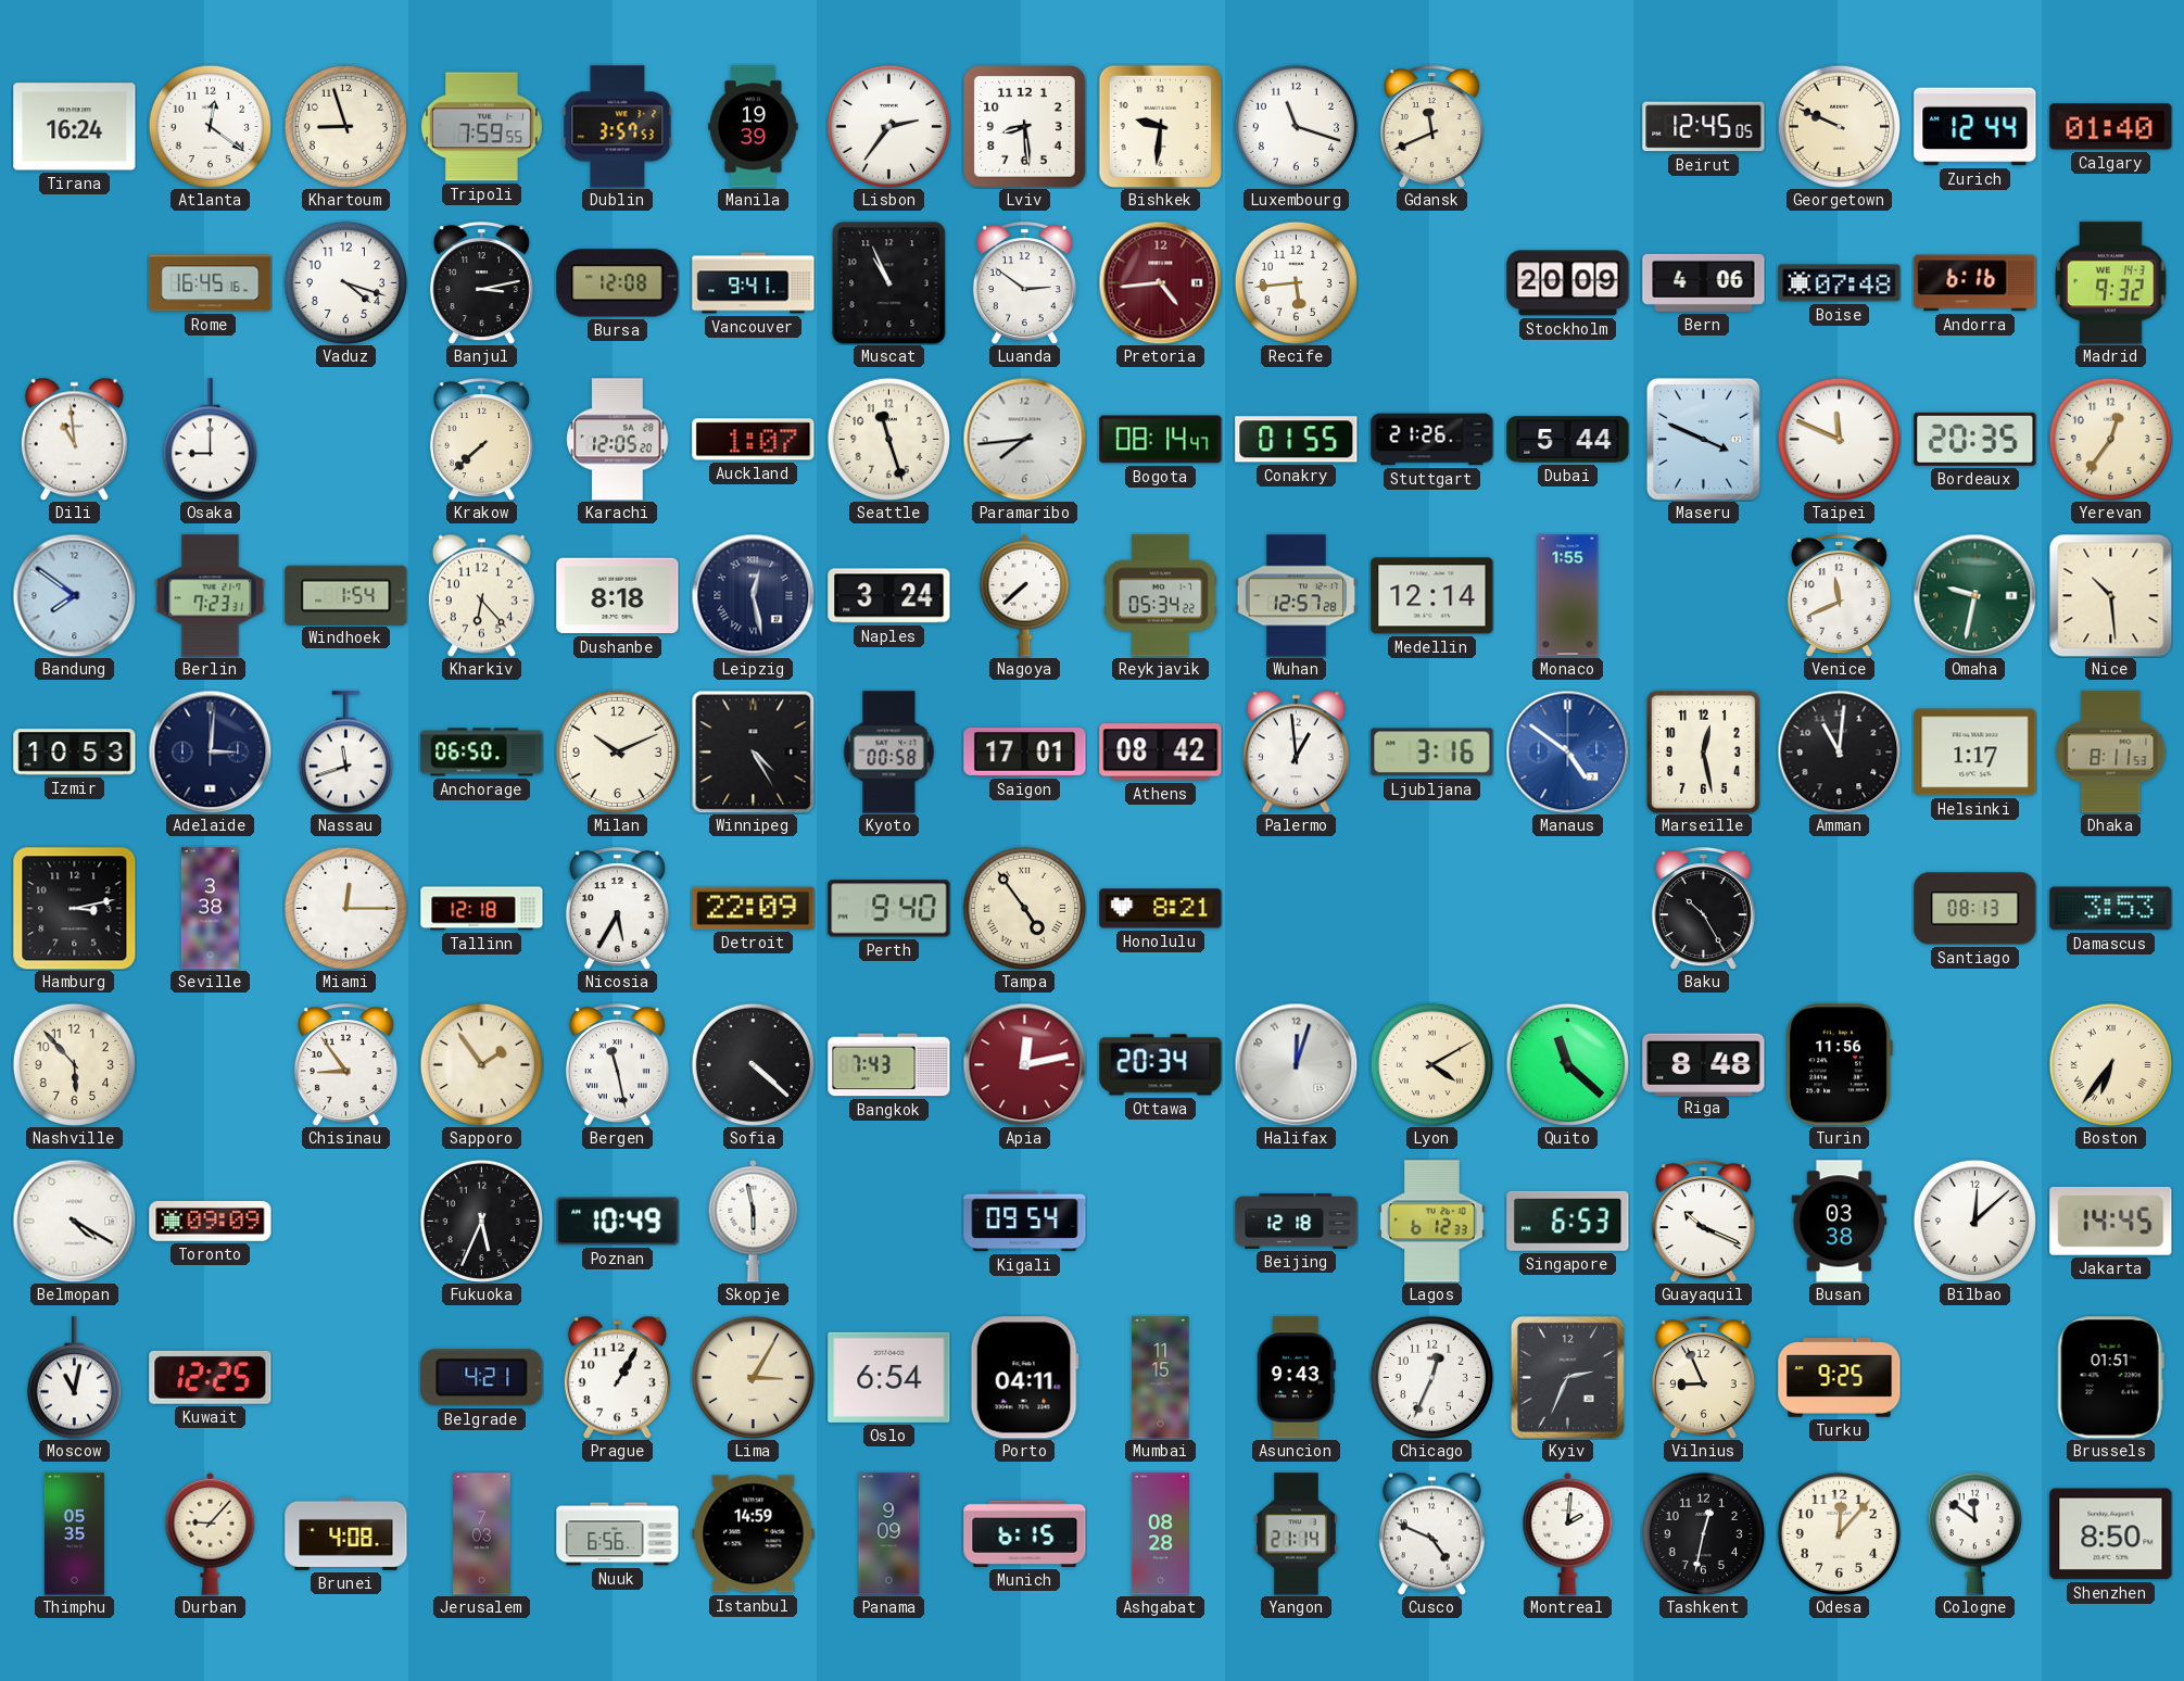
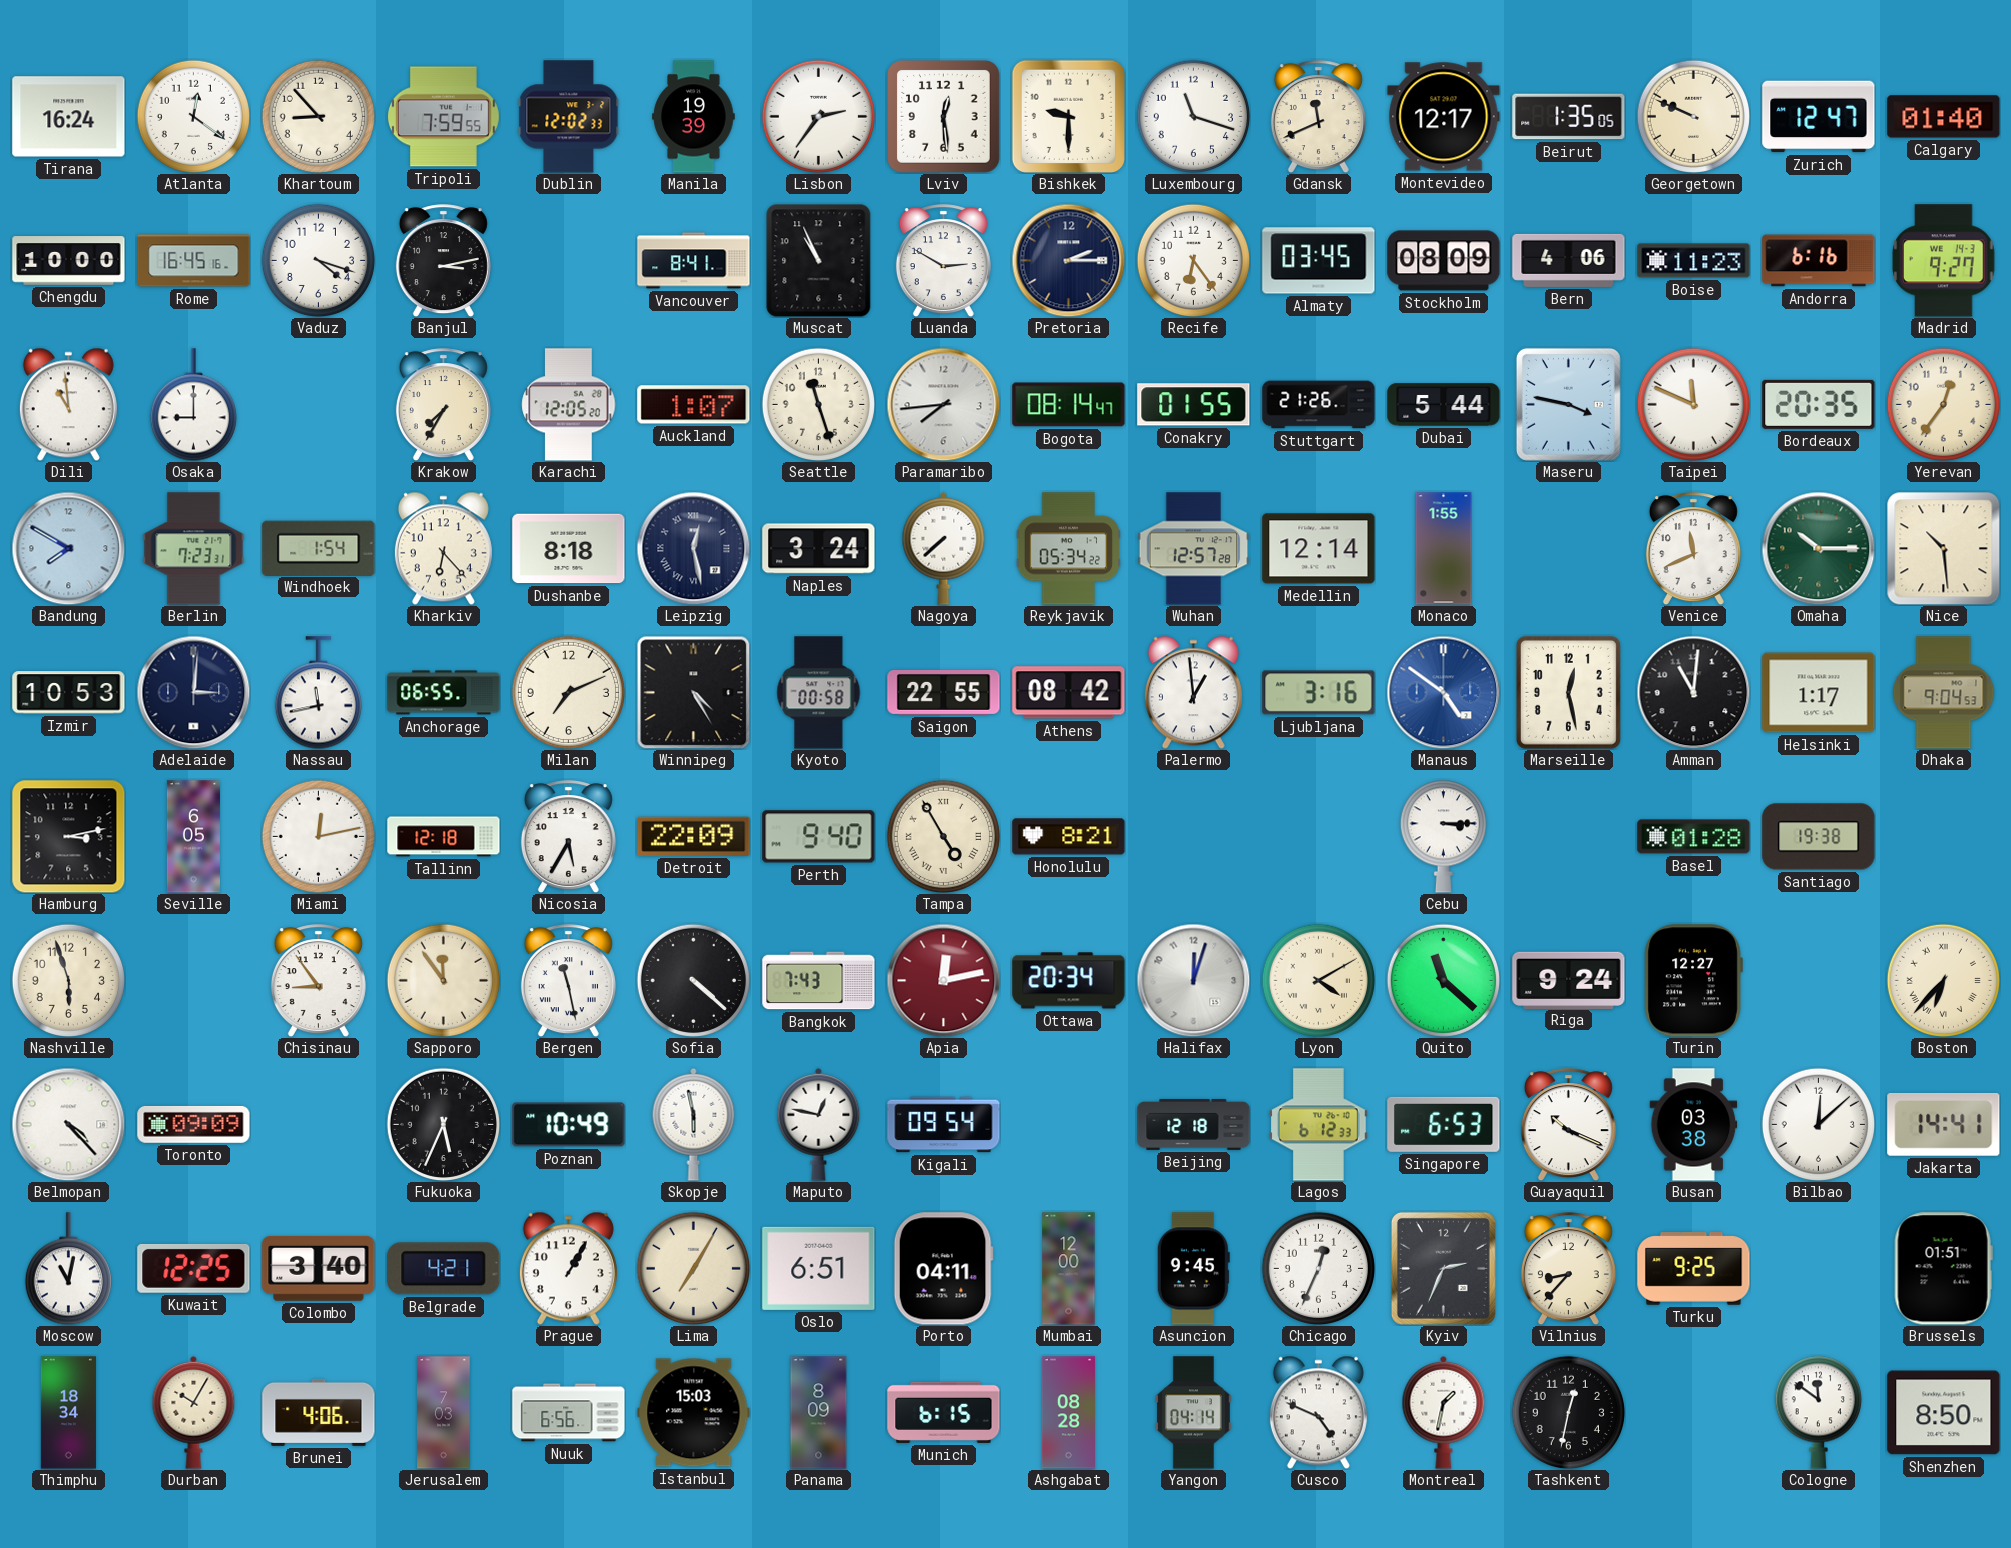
Khartoum: 8:57 -> 8:53
Dublin: 3:57 -> 12:02
Lviv: 8:29 -> 12:29
Bishkek: 9:31 -> 9:30
Montevideo: none -> 12:17
Beirut: 12:45 -> 1:35
Zurich: 12:44 -> 12:47
Chengdu: none -> 10:00
Bursa: 12:08 -> none
Vancouver: 9:41 -> 8:41
Luanda: 2:51 -> 2:50
Pretoria: 4:44 -> 2:15
Pretoria dial: burgundy -> navy
Recife: 5:44 -> 6:24
Almaty: none -> 03:45
Stockholm: 20:09 -> 08:09
Boise: 07:48 -> 11:23
Madrid: 9:32 -> 9:27
Krakow: 7:38 -> 7:35
Maseru: 3:49 -> 3:47
Bandung: 7:51 -> 7:50
Omaha: 9:32 -> 10:15
Nassau: 11:42 -> 11:43
Anchorage: 06:50 -> 06:55
Milan: 10:11 -> 7:11
Saigon: 17:01 -> 22:55
Dhaka: 8:11 -> 9:04
Seville: 3:38 -> 6:05
Miami: 12:15 -> 12:13
Tampa: 4:54 -> 4:55
Cebu: none -> 3:15
Baku: 10:25 -> none
Basel: none -> 01:28
Santiago: 08:13 -> 19:38
Damascus: 3:53 -> none
Nashville: 5:53 -> 5:57
Sapporo: 1:54 -> 11:54
Riga: 8:48 -> 9:24
Turin: 11:56 -> 12:27
Boston: 6:36 -> 6:37
Belmopan: 4:20 -> 4:23
Maputo: none -> 12:47
Jakarta: 14:45 -> 14:41
Colombo: none -> 3:40
Lima: 3:05 -> 7:05
Oslo: 6:54 -> 6:51
Mumbai: 11:15 -> 12:00
Asuncion: 9:43 -> 9:45
Vilnius: 8:56 -> 8:37
Thimphu: 05:35 -> 18:34
Durban: 9:07 -> 10:05
Brunei: 4:08 -> 4:06
Istanbul: 14:59 -> 15:03
Panama: 9:09 -> 8:09
Yangon: 21:14 -> 04:14
Montreal: 2:01 -> 1:32
Odesa: 12:07 -> none
